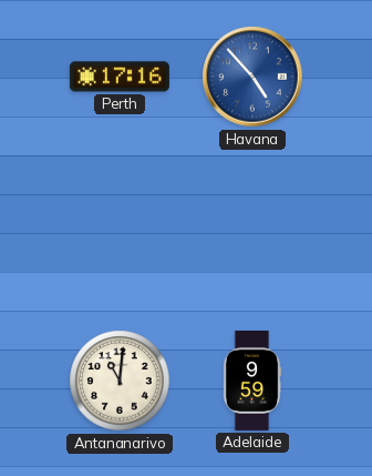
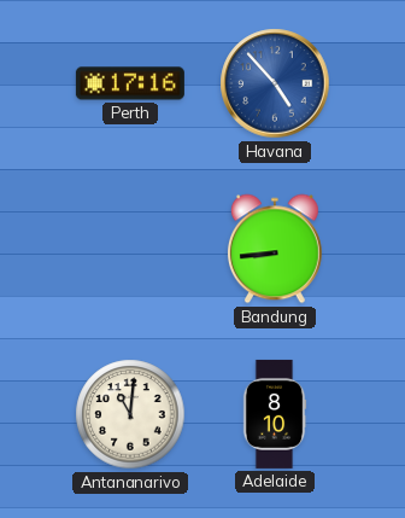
Bandung: none -> 8:44
Adelaide: 9:59 -> 8:10
